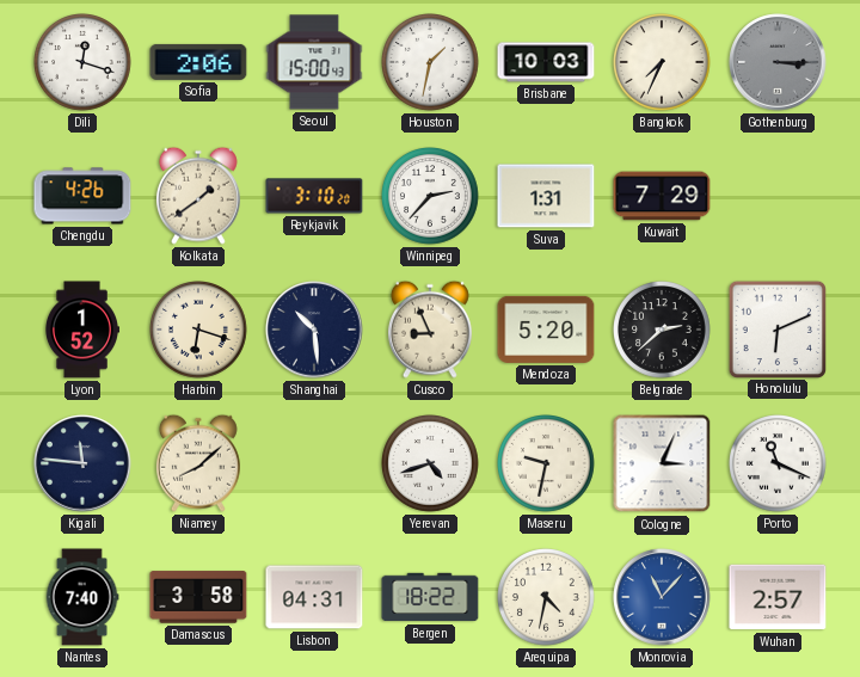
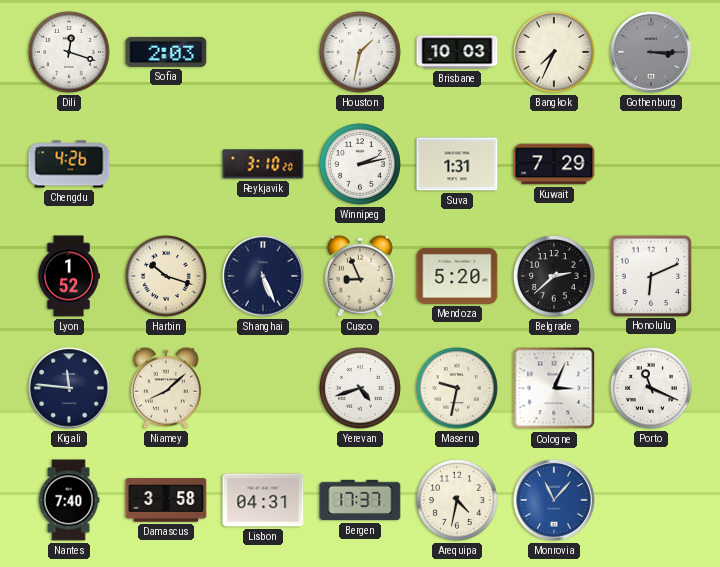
Sofia: 2:06 -> 2:03
Seoul: 15:00 -> none
Kolkata: 1:39 -> none
Winnipeg: 2:37 -> 2:13
Harbin: 6:18 -> 10:18
Shanghai: 10:29 -> 5:26
Bergen: 18:22 -> 17:37
Wuhan: 2:57 -> none
